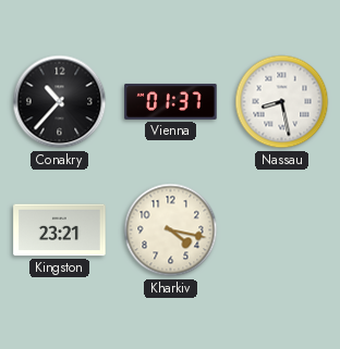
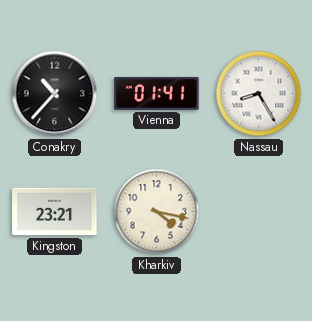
Vienna: 01:37 -> 01:41
Nassau: 8:28 -> 8:25
